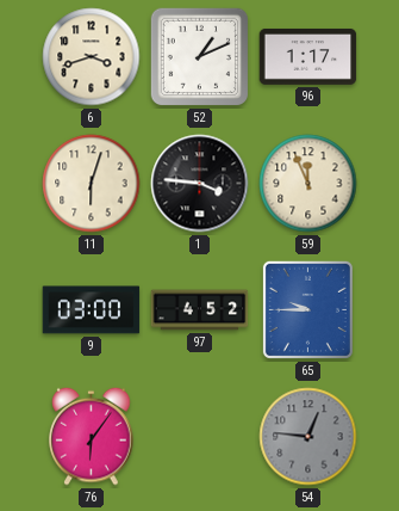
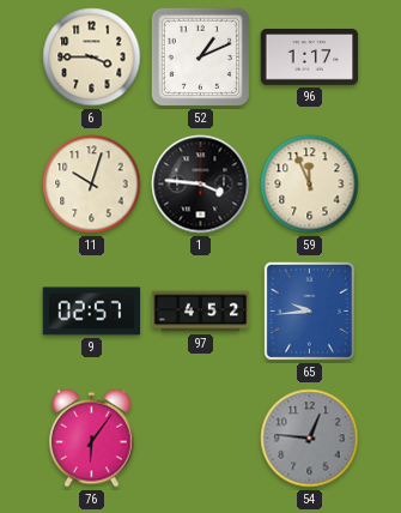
6: 3:42 -> 3:45
11: 6:03 -> 10:03
9: 03:00 -> 02:57
65: 9:45 -> 9:44
